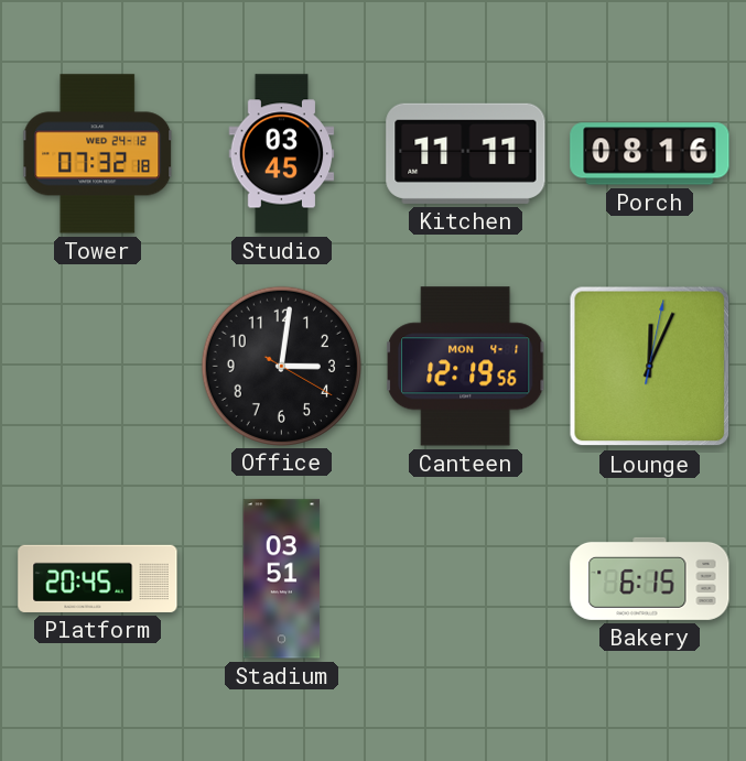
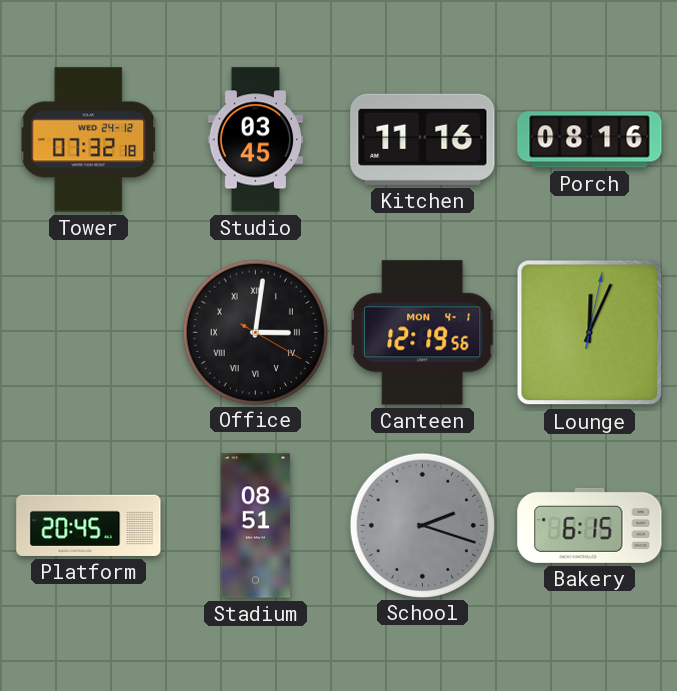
Kitchen: 11:11 -> 11:16
Office numerals: Arabic -> Roman
Stadium: 03:51 -> 08:51
School: none -> 2:18
